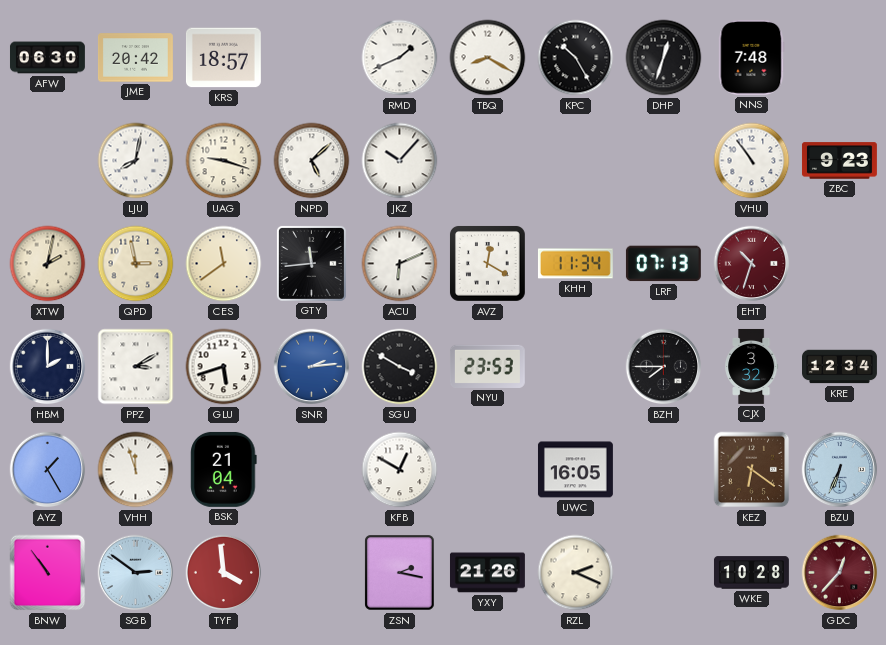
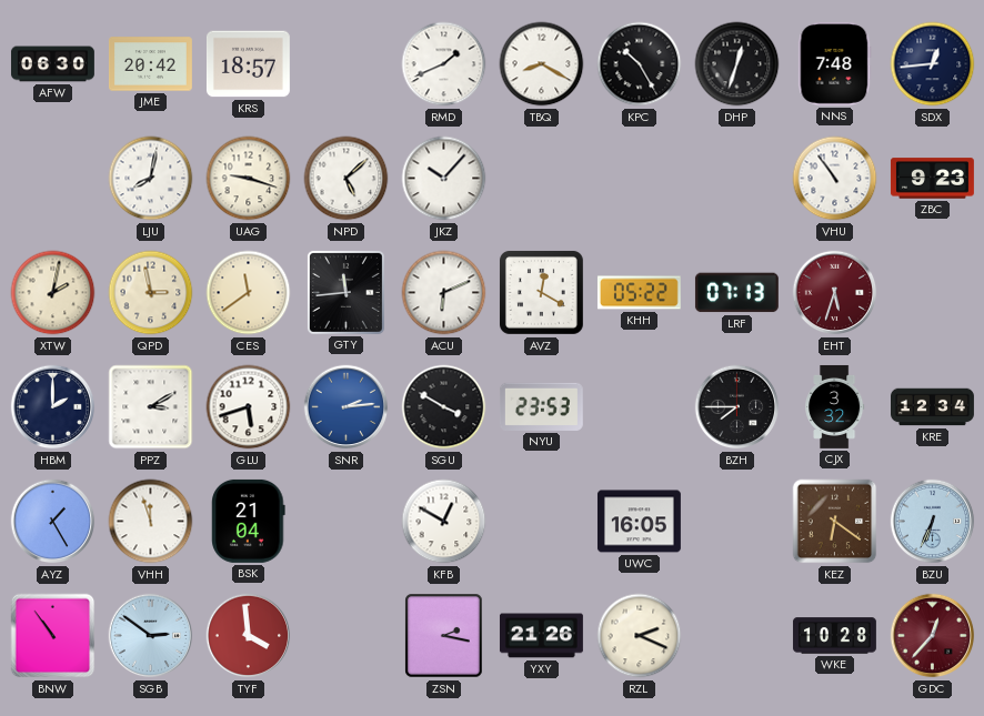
SDX: none -> 12:44
KHH: 11:34 -> 05:22
EHT: 10:33 -> 5:33
